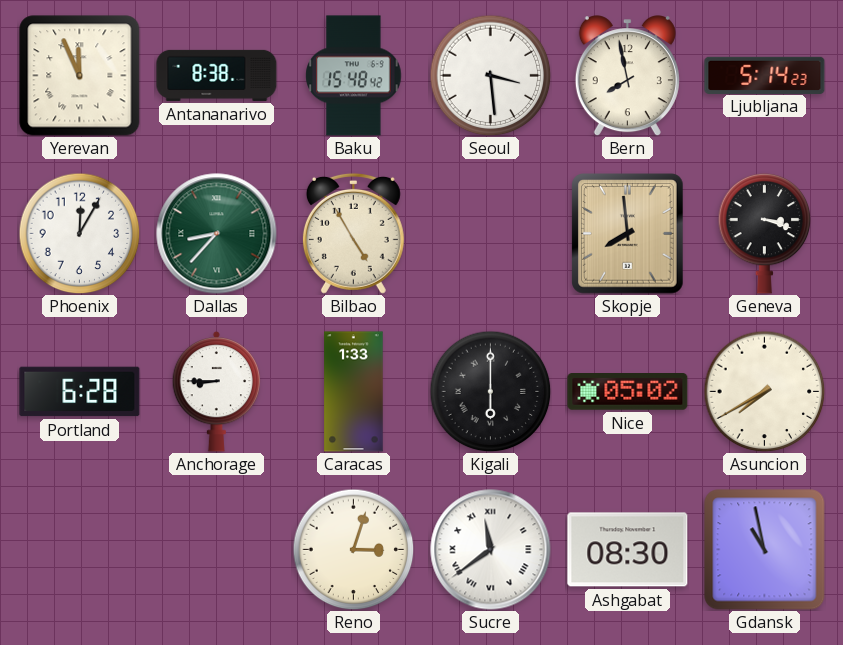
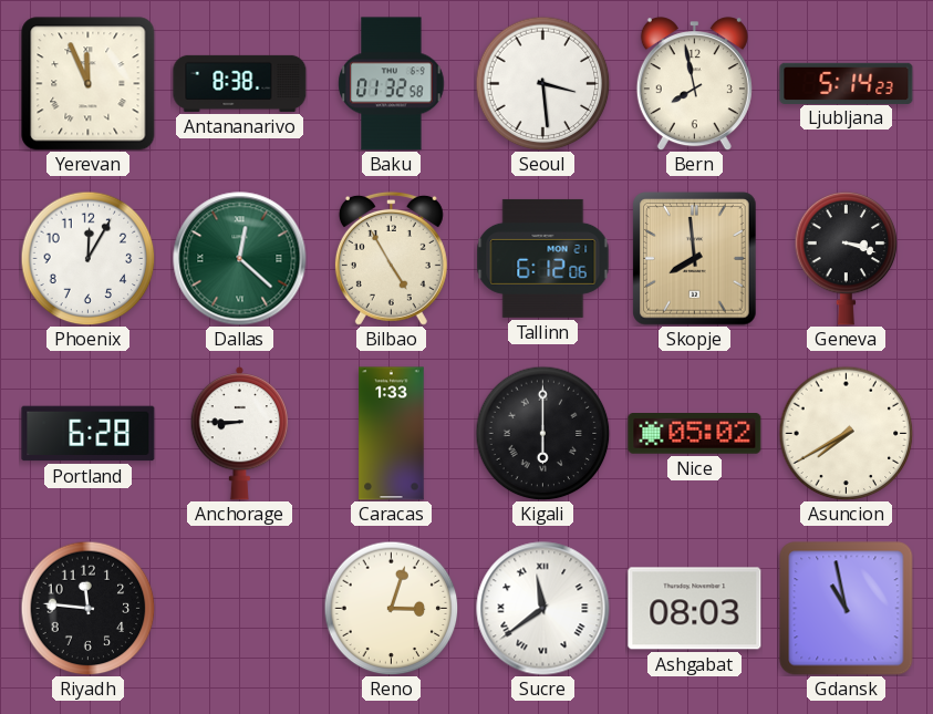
Baku: 15:48 -> 01:32
Dallas: 8:37 -> 12:22
Tallinn: none -> 6:12
Riyadh: none -> 11:46
Ashgabat: 08:30 -> 08:03
